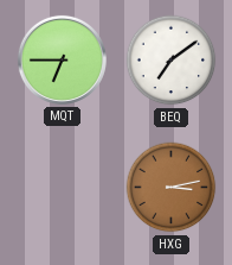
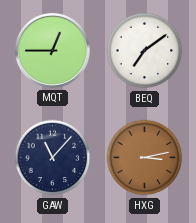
MQT: 6:45 -> 12:45
GAW: none -> 11:07
